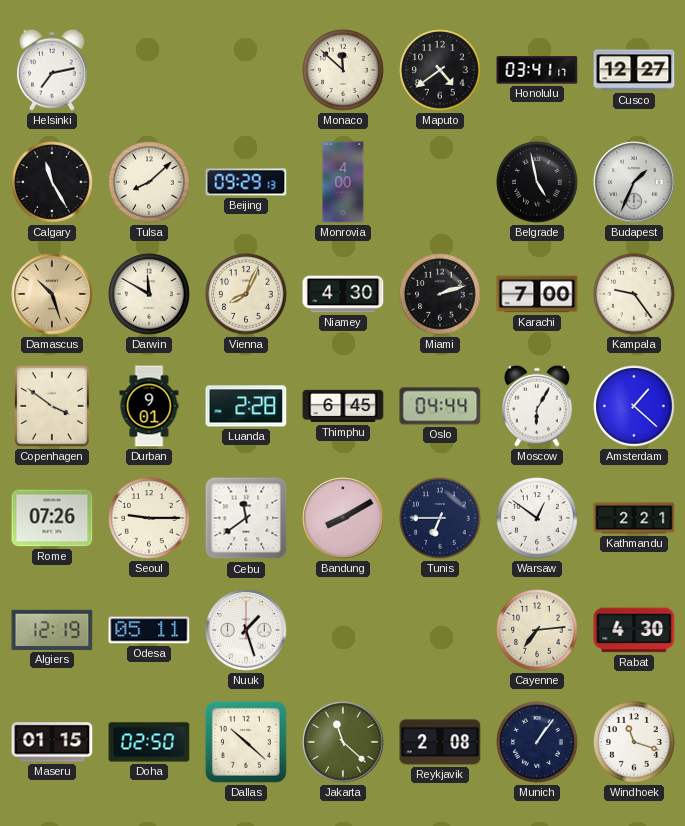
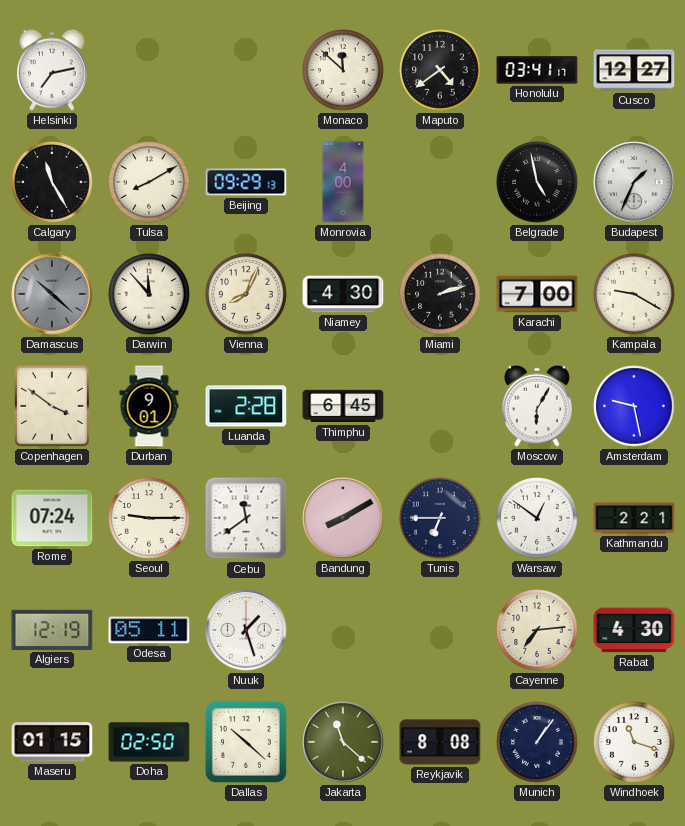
Tulsa: 8:08 -> 8:10
Damascus: 10:27 -> 10:22
Damascus dial: champagne -> grey
Darwin: 11:50 -> 11:53
Kampala: 9:24 -> 9:20
Oslo: 04:44 -> none
Amsterdam: 1:22 -> 9:28
Rome: 07:26 -> 07:24
Reykjavik: 2:08 -> 8:08
